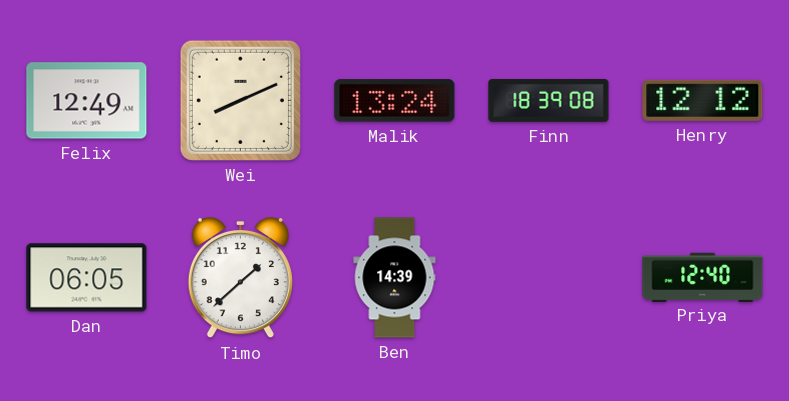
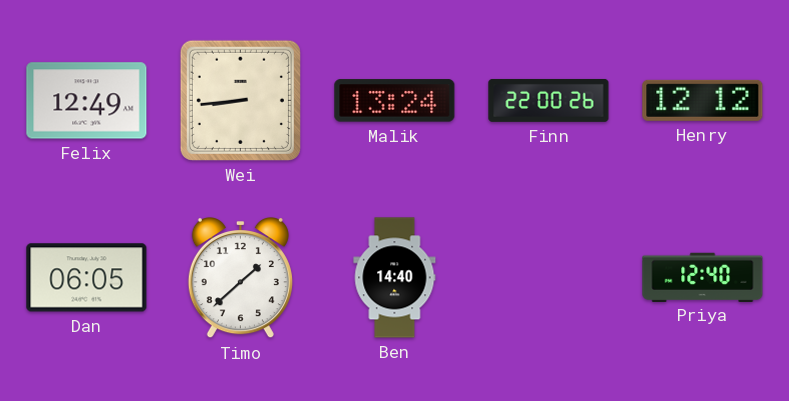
Wei: 8:11 -> 8:44
Finn: 18:39 -> 22:00
Ben: 14:39 -> 14:40
